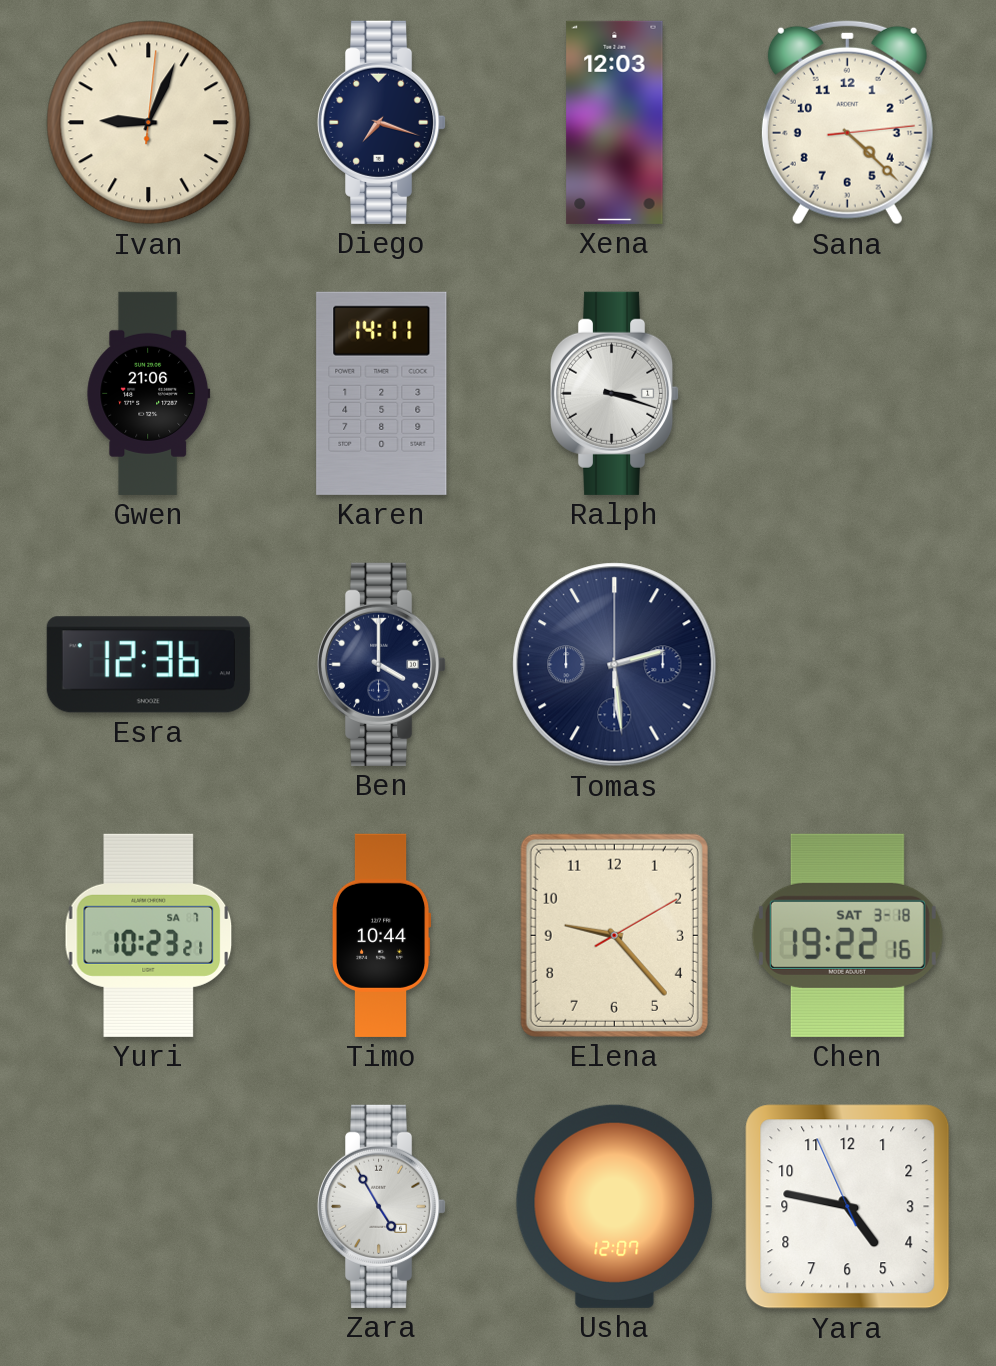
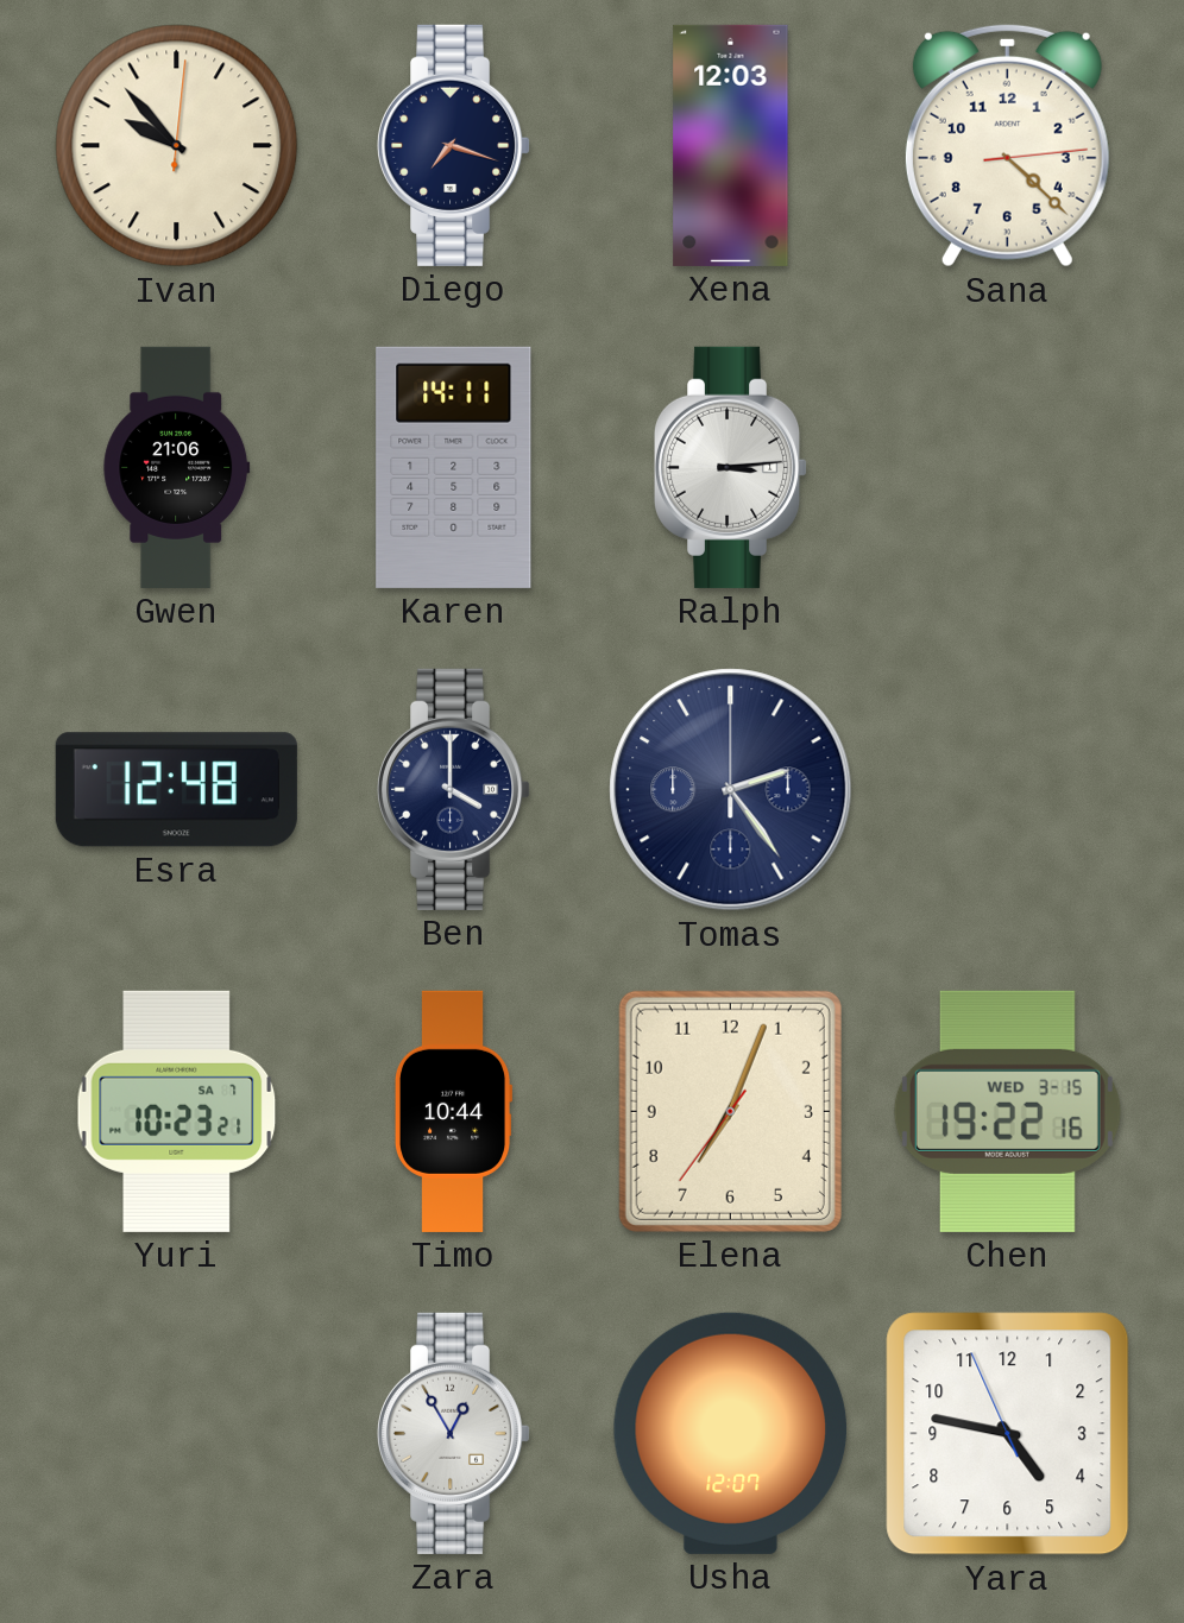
Ivan: 9:04 -> 9:53
Ralph: 3:18 -> 3:14
Esra: 12:36 -> 12:48
Tomas: 2:29 -> 2:24
Elena: 9:23 -> 7:03
Chen date: SAT 3-18 -> WED 3-15
Zara: 4:55 -> 12:55
